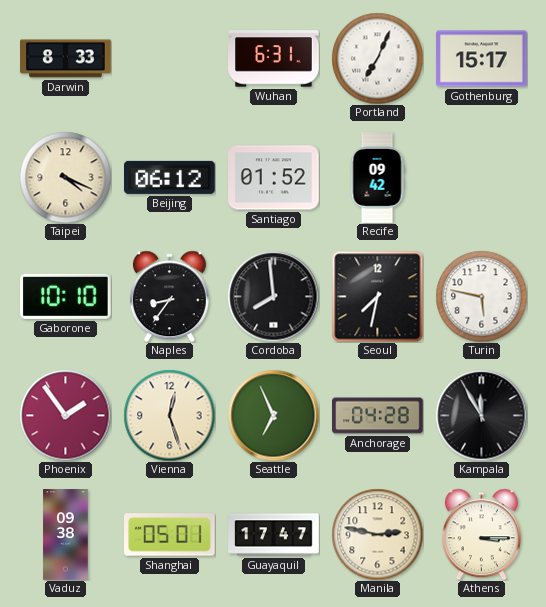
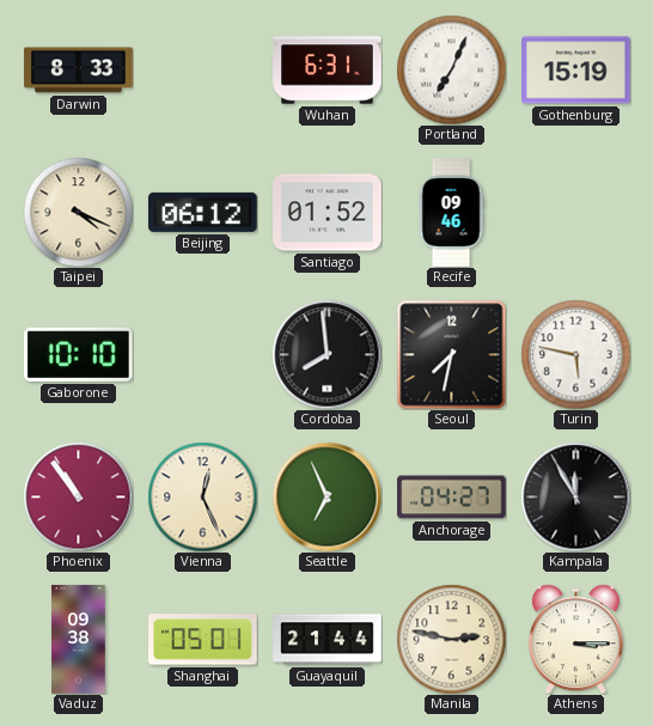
Gothenburg: 15:17 -> 15:19
Recife: 09:42 -> 09:46
Naples: 8:36 -> none
Phoenix: 1:54 -> 10:54
Vienna: 12:27 -> 12:26
Anchorage: 04:28 -> 04:27
Guayaquil: 17:47 -> 21:44
